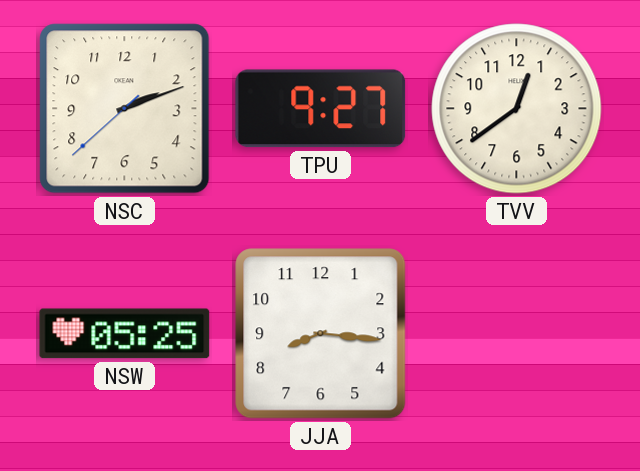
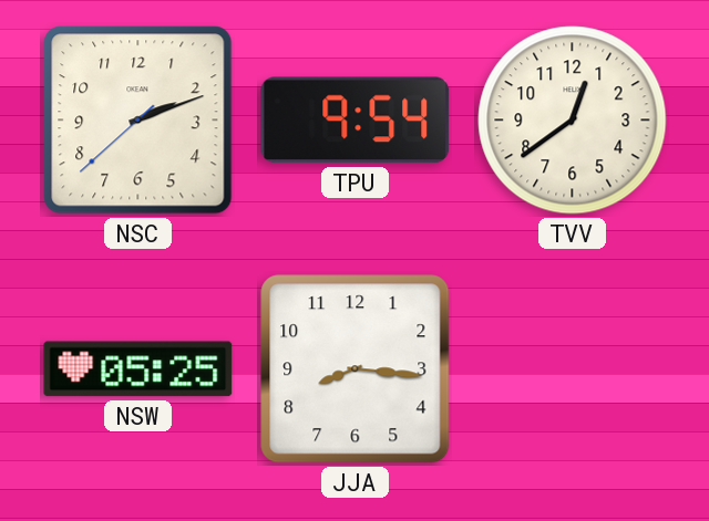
TPU: 9:27 -> 9:54
